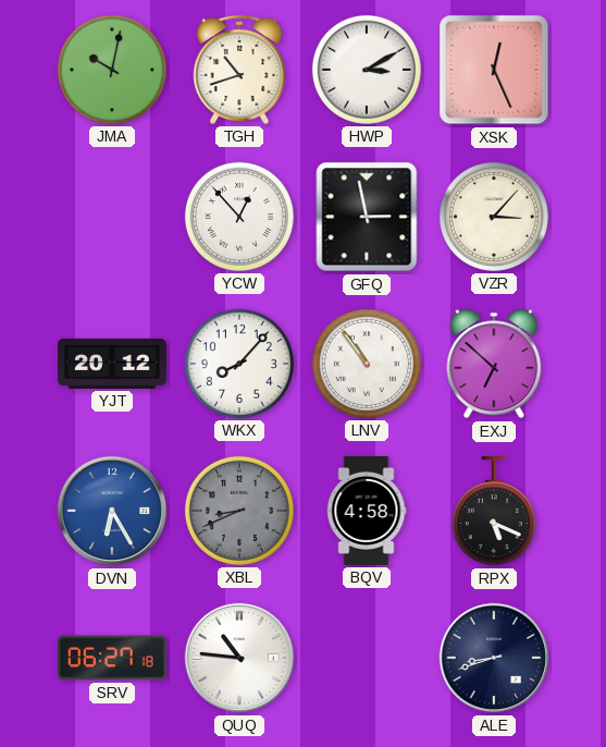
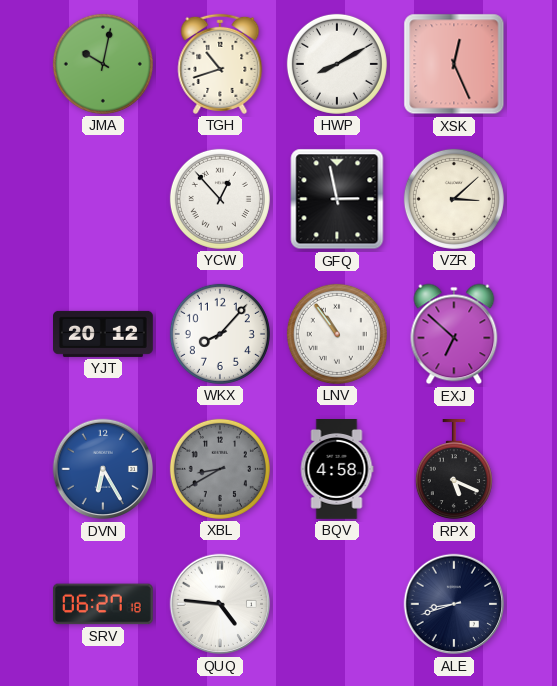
HWP: 3:10 -> 8:10
VZR: 3:07 -> 3:08
XBL: 8:41 -> 8:40
QUQ: 10:46 -> 4:46
